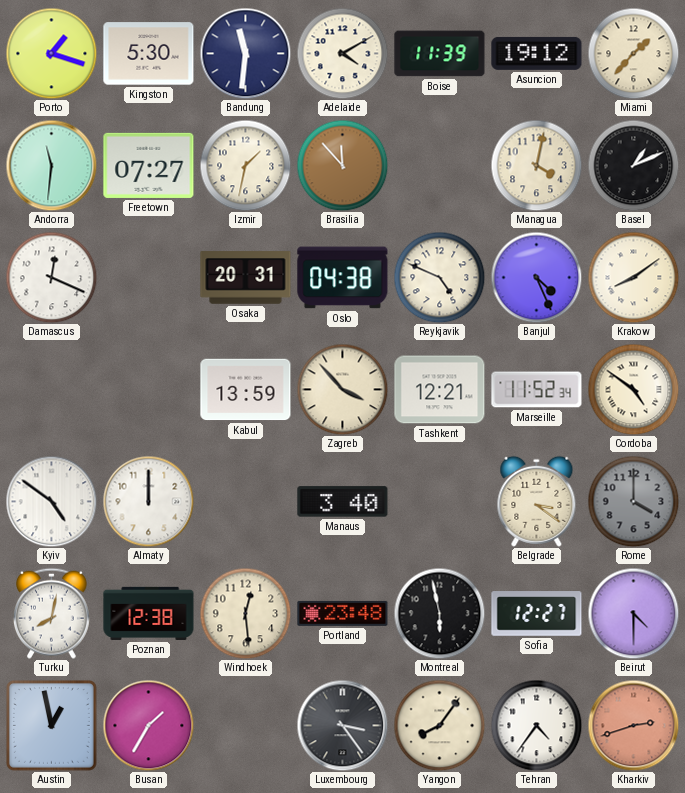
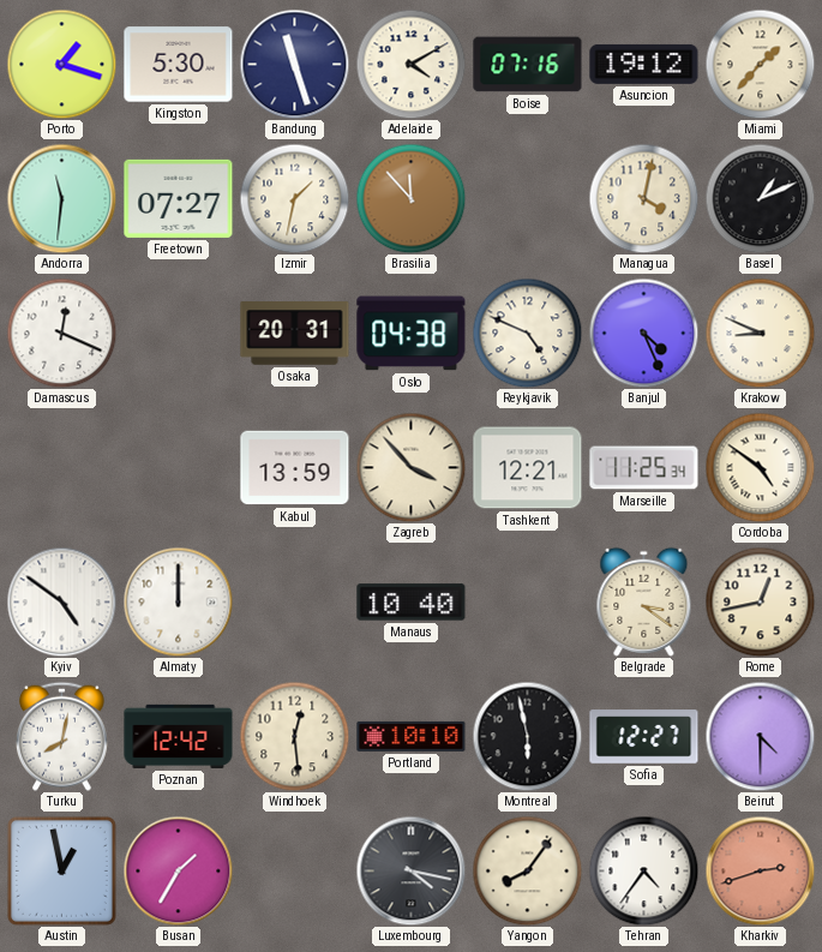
Bandung: 11:31 -> 11:27
Boise: 11:39 -> 07:16
Krakow: 8:09 -> 8:49
Marseille: 11:52 -> 11:25
Manaus: 3:40 -> 10:40
Rome: 4:00 -> 12:43
Rome dial: grey -> cream
Poznan: 12:38 -> 12:42
Portland: 23:48 -> 10:10
Luxembourg: 3:24 -> 4:17
